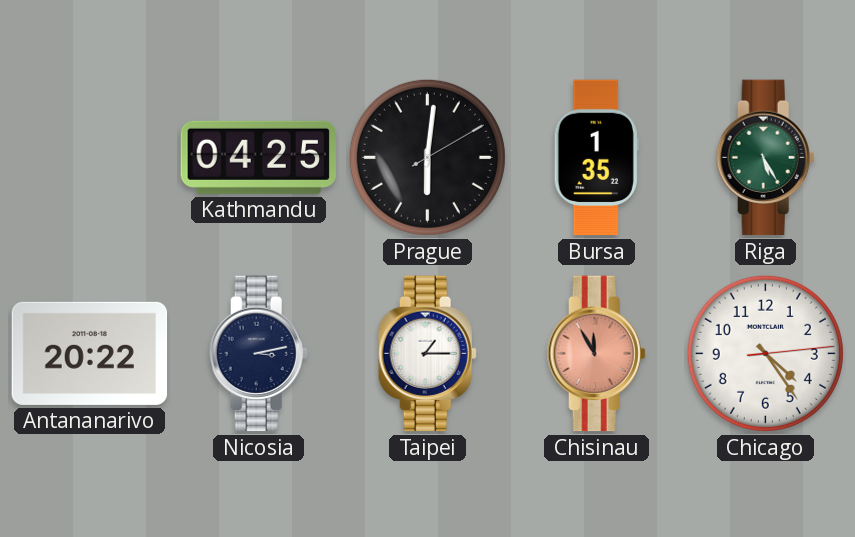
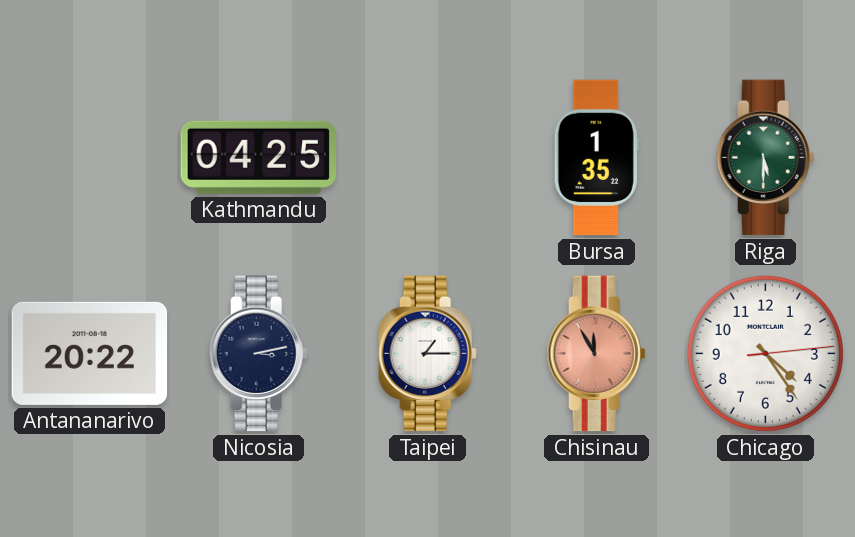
Prague: 6:01 -> none
Riga: 5:25 -> 5:30
